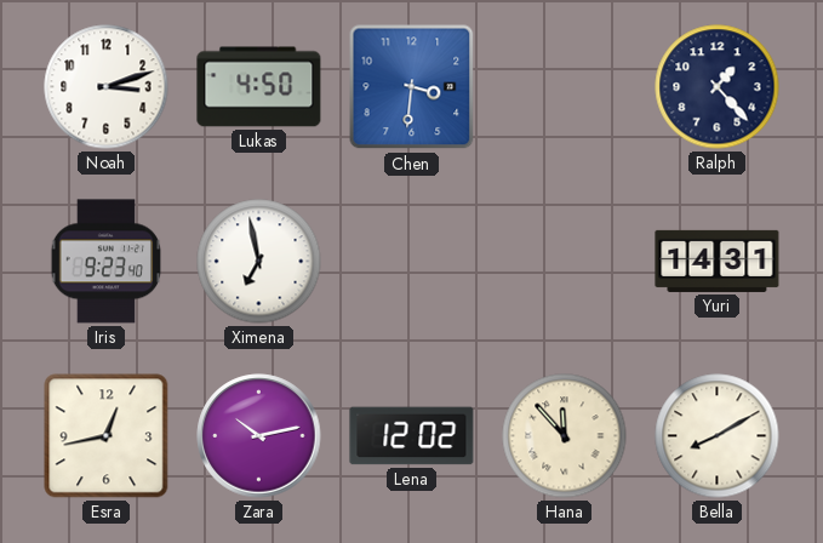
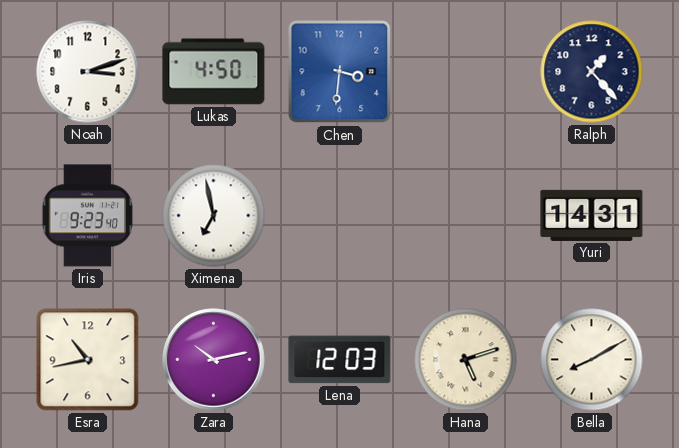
Esra: 12:43 -> 10:43
Lena: 12:02 -> 12:03
Hana: 11:53 -> 5:12
